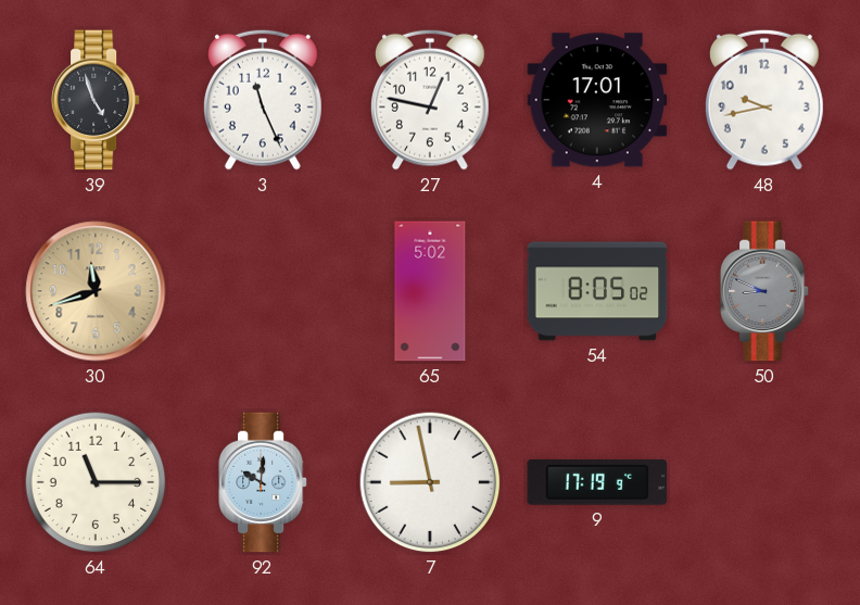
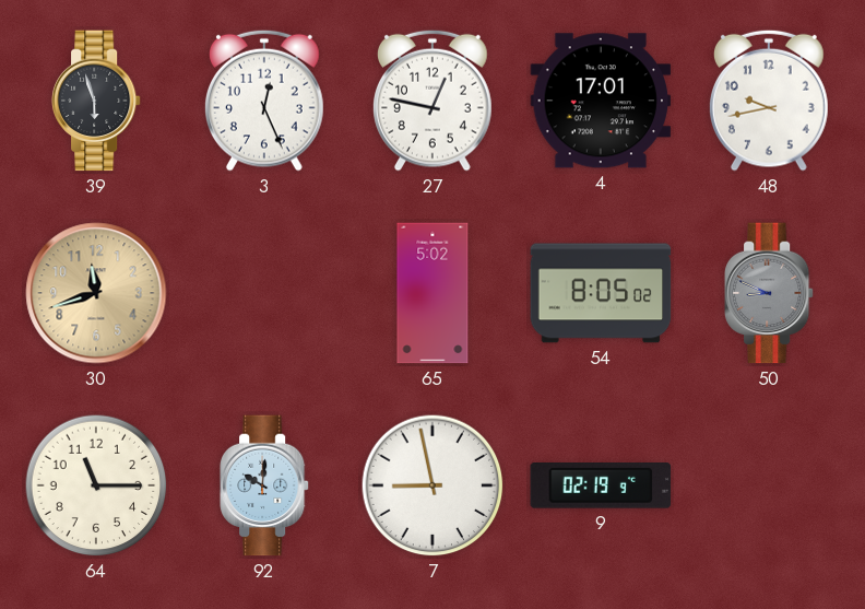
39: 4:57 -> 5:57
3: 11:26 -> 12:26
9: 17:19 -> 02:19
